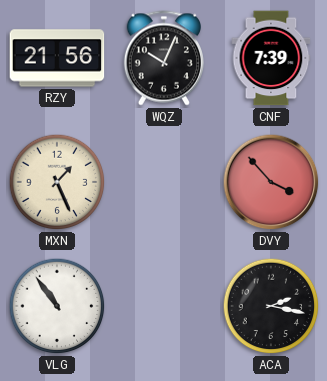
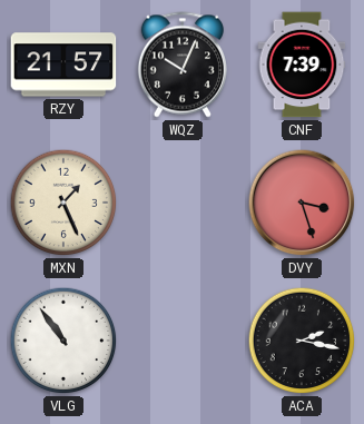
RZY: 21:56 -> 21:57
DVY: 3:53 -> 3:27
